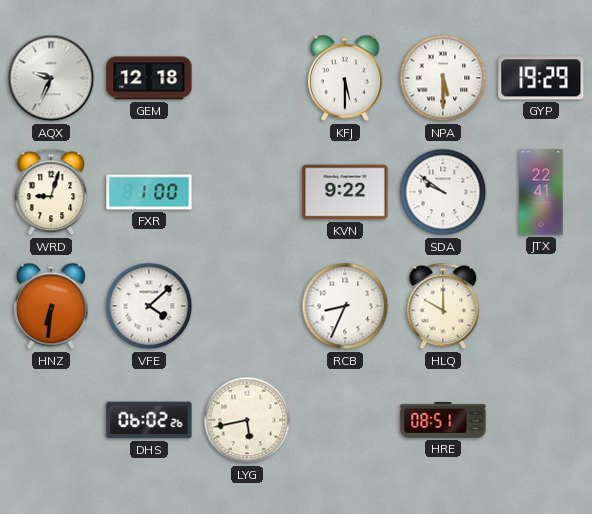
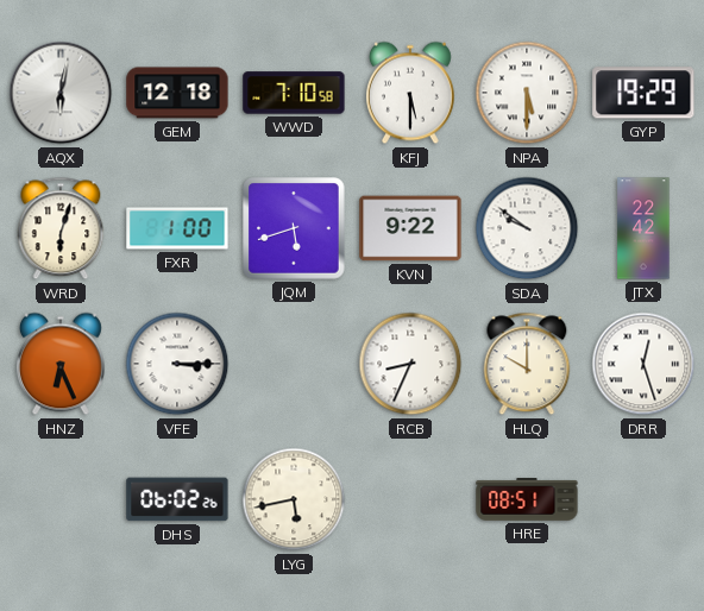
AQX: 9:34 -> 6:02
WWD: none -> 7:10
WRD: 9:03 -> 6:03
JQM: none -> 5:42
JTX: 22:41 -> 22:42
HNZ: 6:31 -> 6:26
VFE: 4:08 -> 3:15
DRR: none -> 12:27
